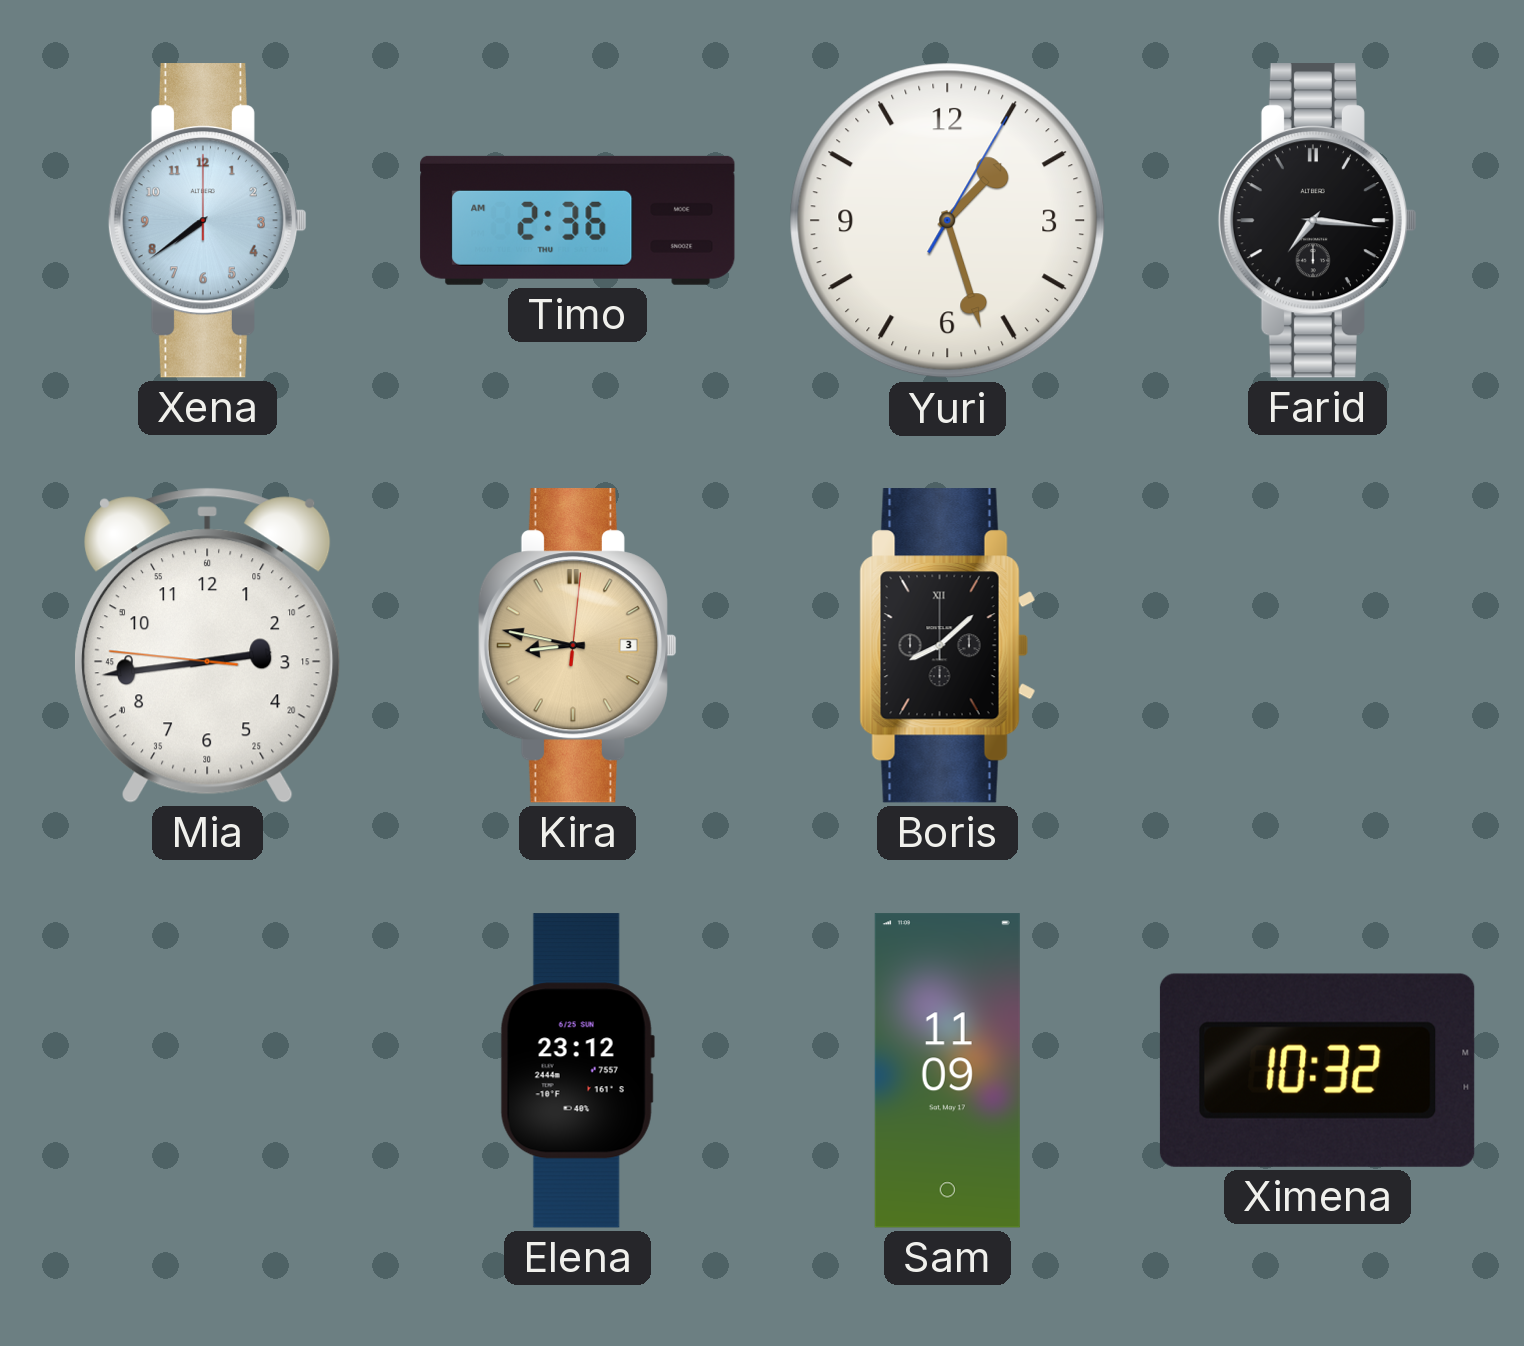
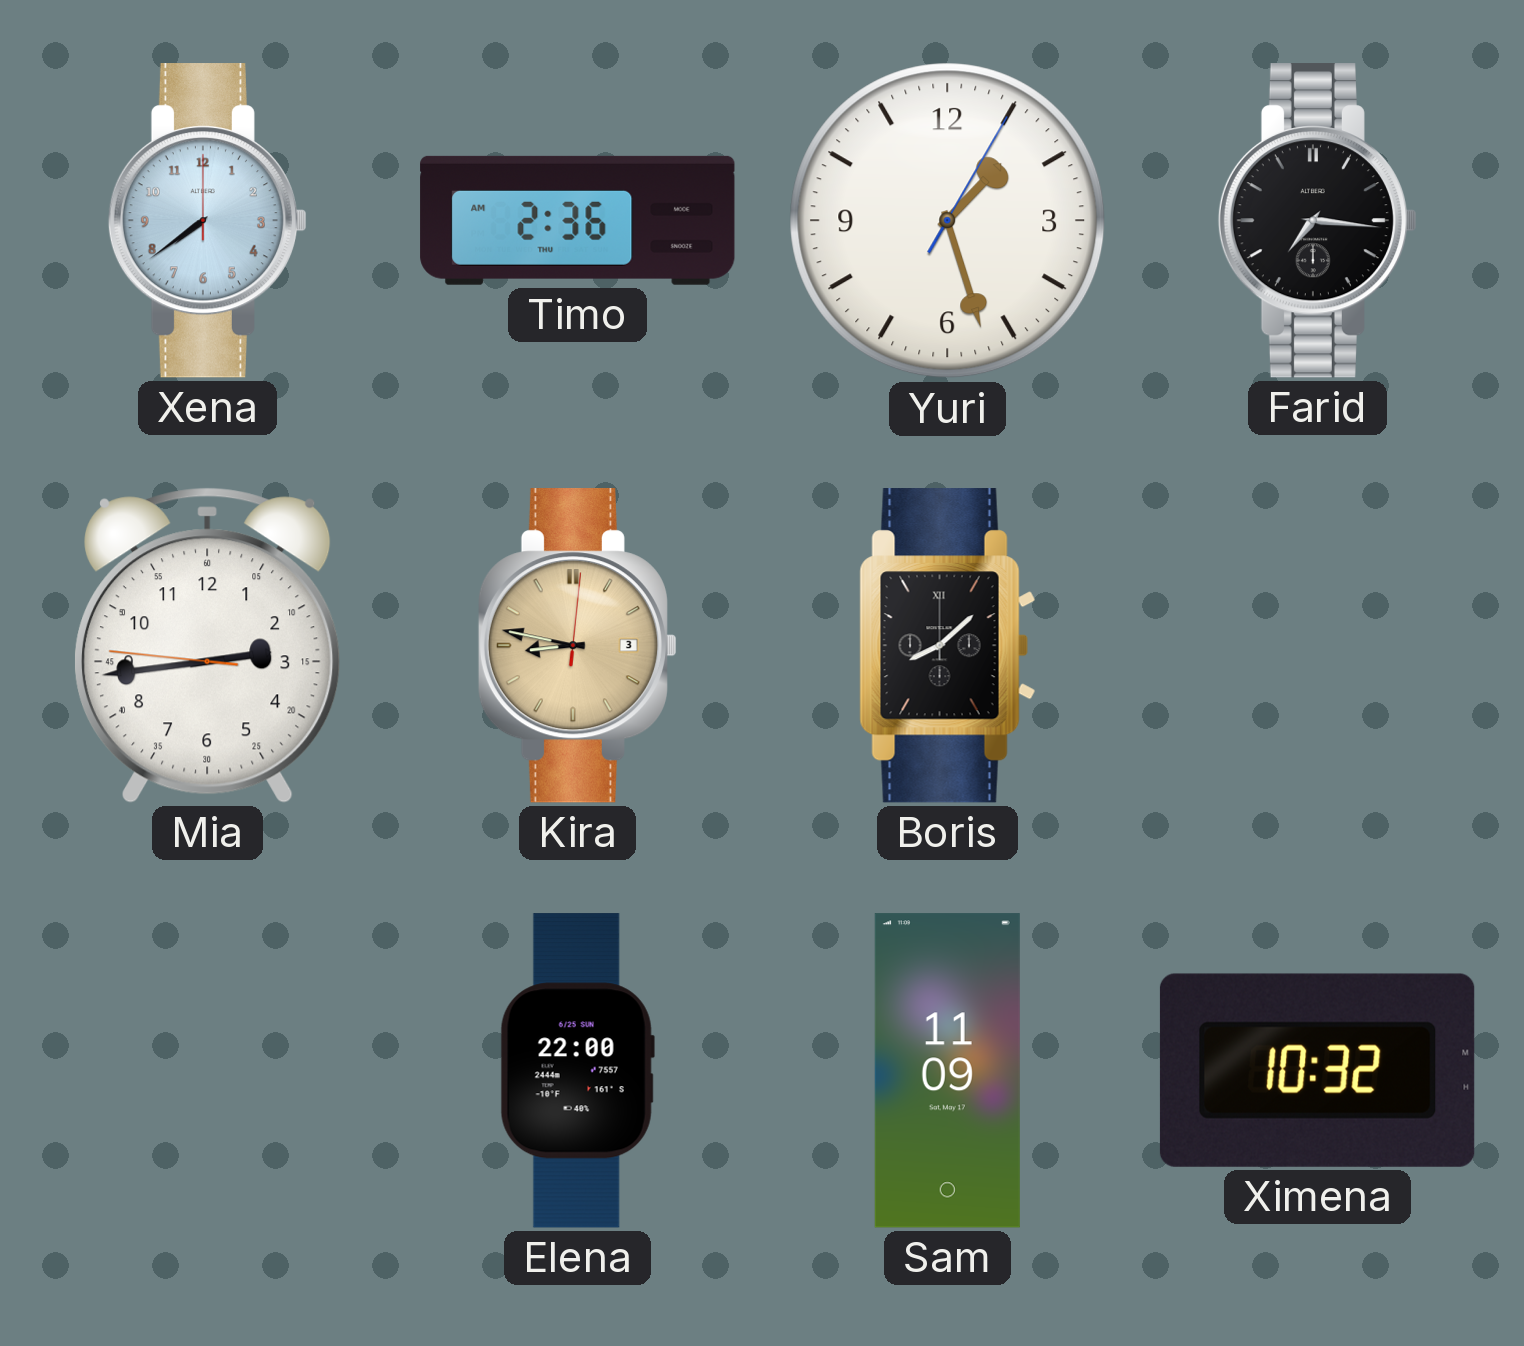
Elena: 23:12 -> 22:00
